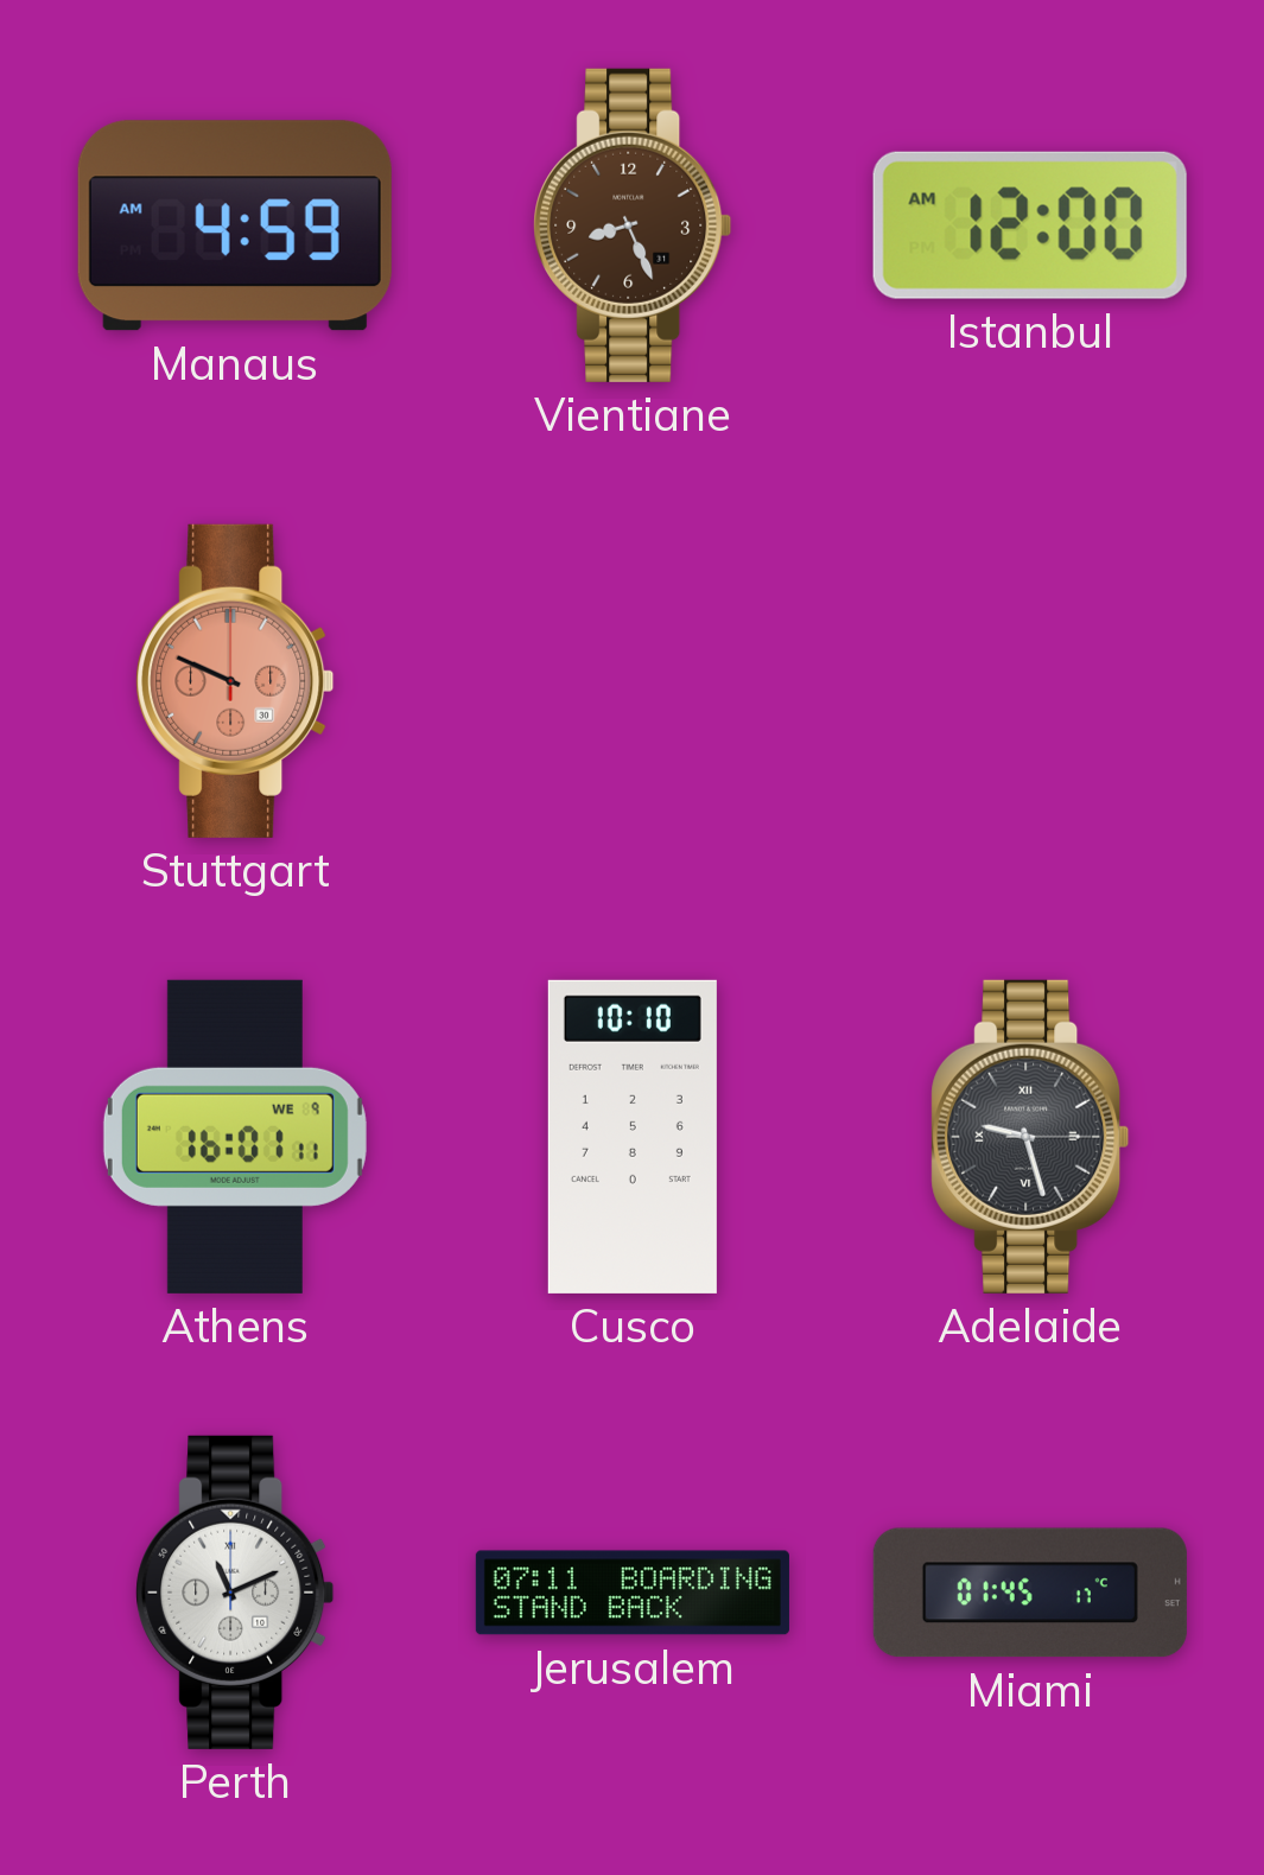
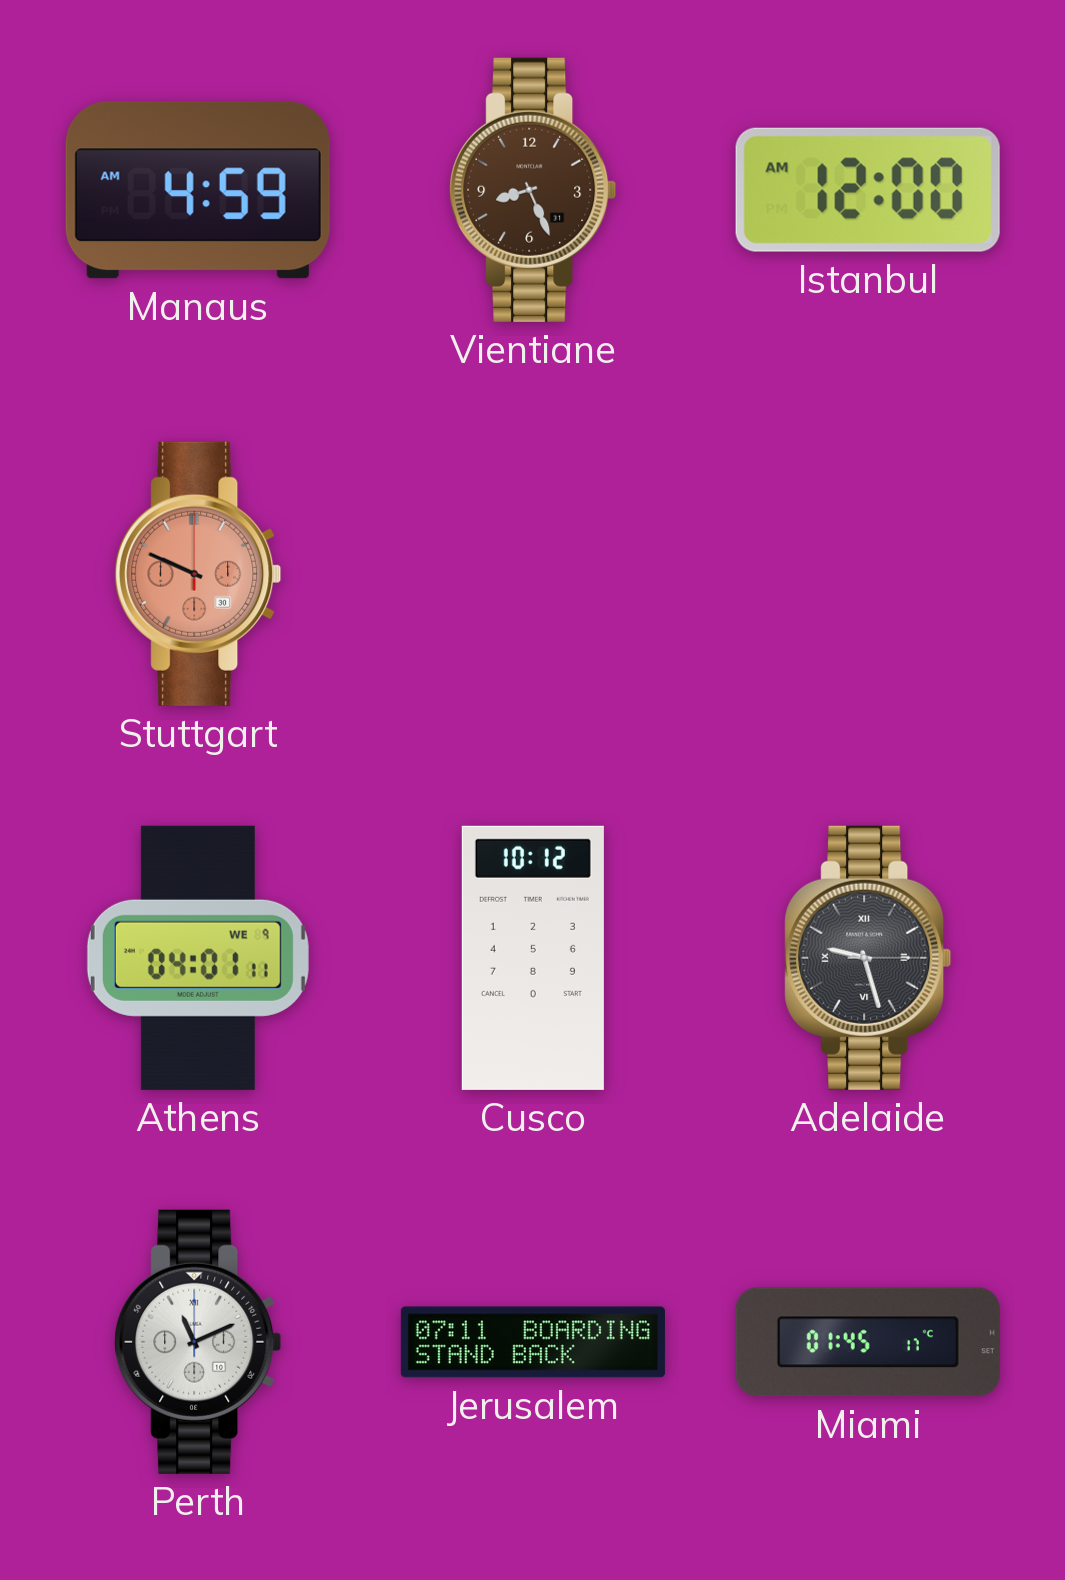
Athens: 16:01 -> 04:01
Cusco: 10:10 -> 10:12
